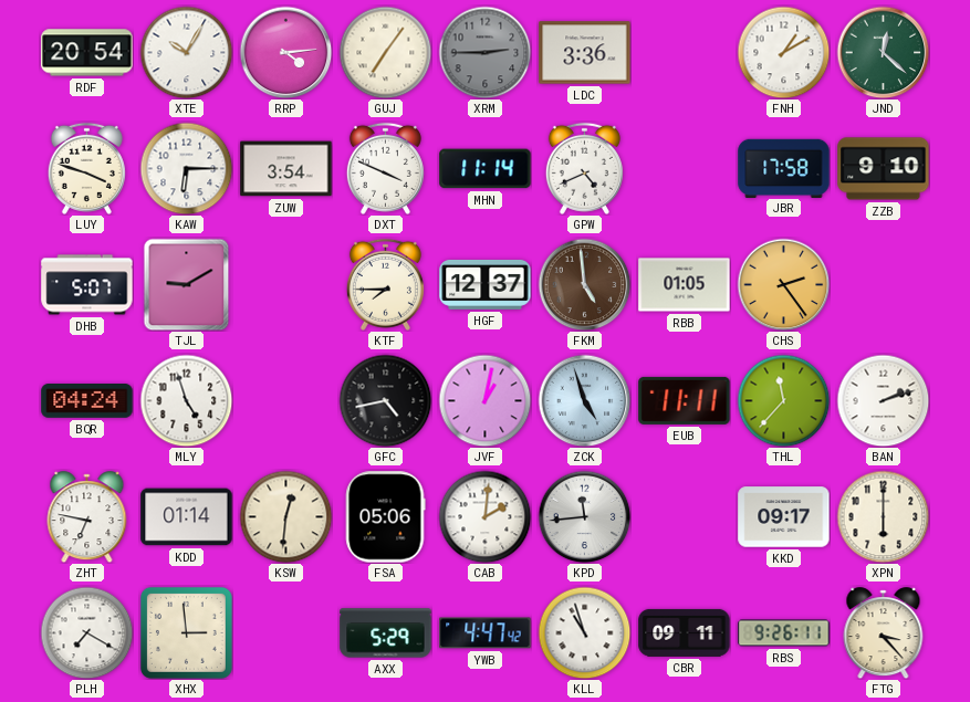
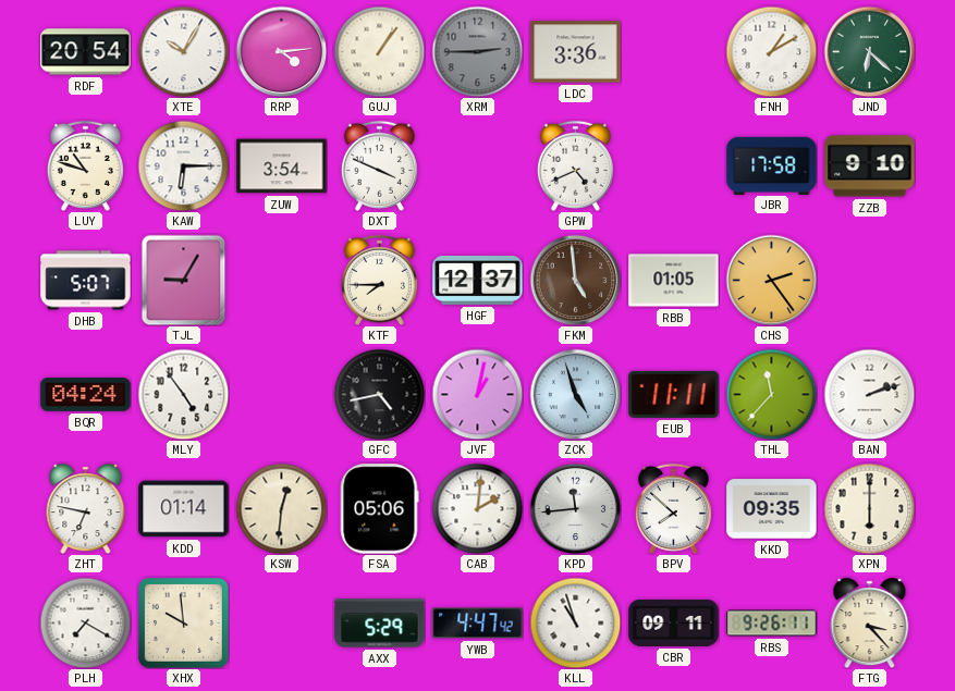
GUJ: 7:06 -> 1:06
JND: 12:22 -> 6:22
LUY: 3:48 -> 10:48
MHN: 11:14 -> none
TJL: 9:10 -> 9:05
MLY: 4:57 -> 4:54
BPV: none -> 7:52
KKD: 09:17 -> 09:35
XHX: 2:59 -> 9:59
